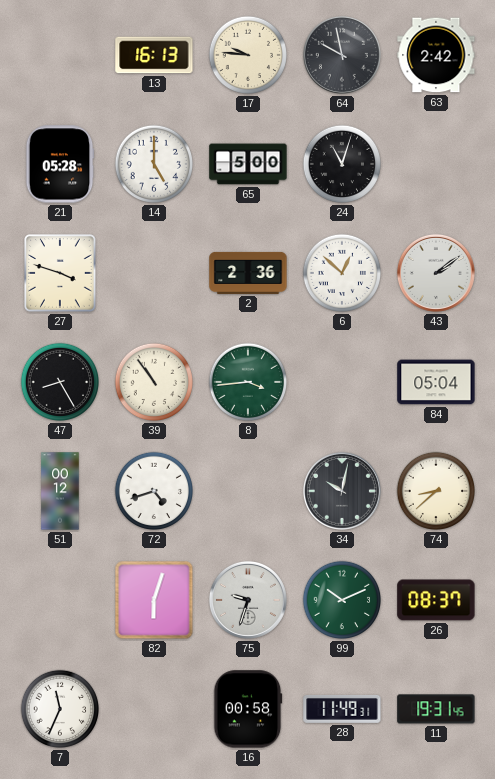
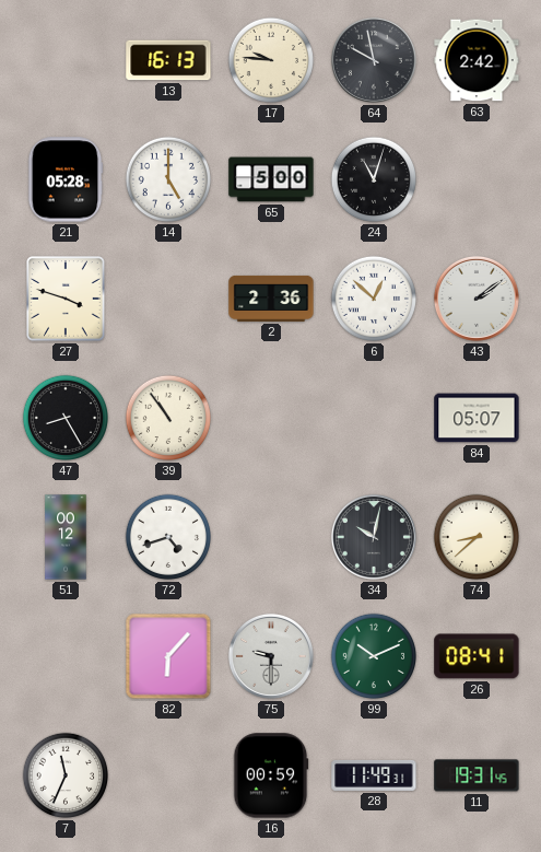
8: 3:44 -> none
84: 05:04 -> 05:07
82: 6:03 -> 6:07
75: 9:33 -> 9:30
26: 08:37 -> 08:41
16: 00:58 -> 00:59
